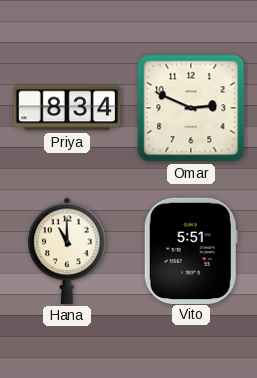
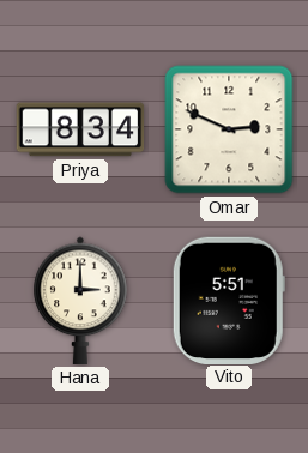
Hana: 11:00 -> 3:00
